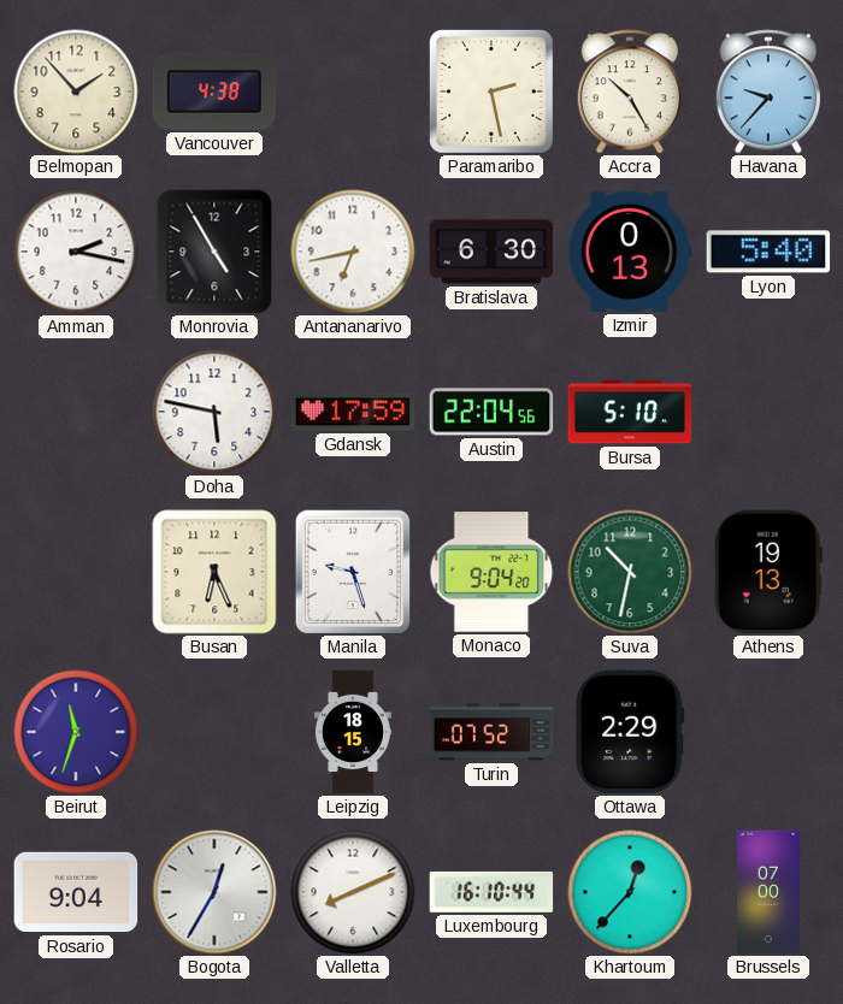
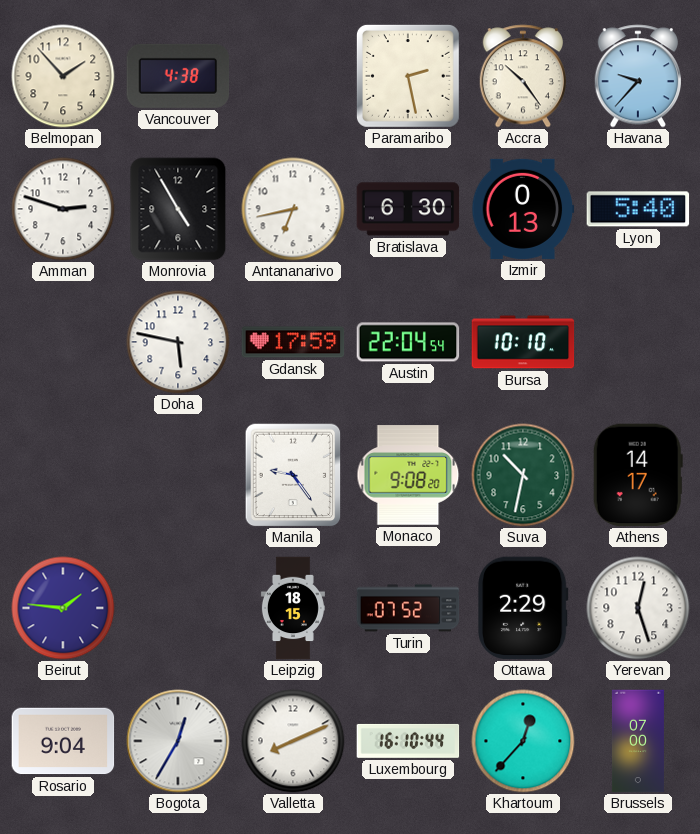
Accra: 10:25 -> 10:24
Amman: 2:17 -> 2:48
Austin: 22:04:56 -> 22:04:54
Bursa: 5:10 -> 10:10
Busan: 6:26 -> none
Manila: 9:27 -> 9:24
Monaco: 9:04 -> 9:08
Athens: 19:13 -> 14:17
Beirut: 11:33 -> 1:46
Yerevan: none -> 12:27
